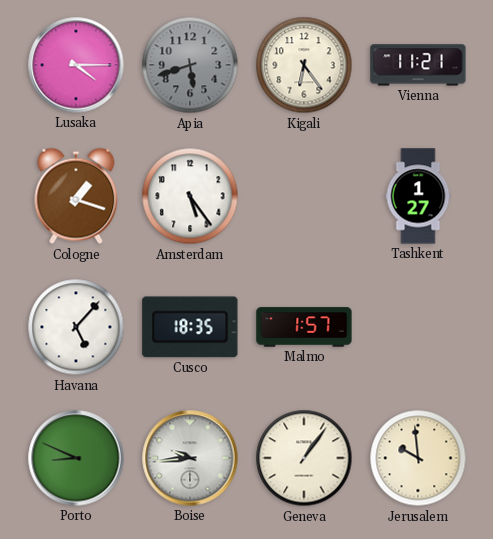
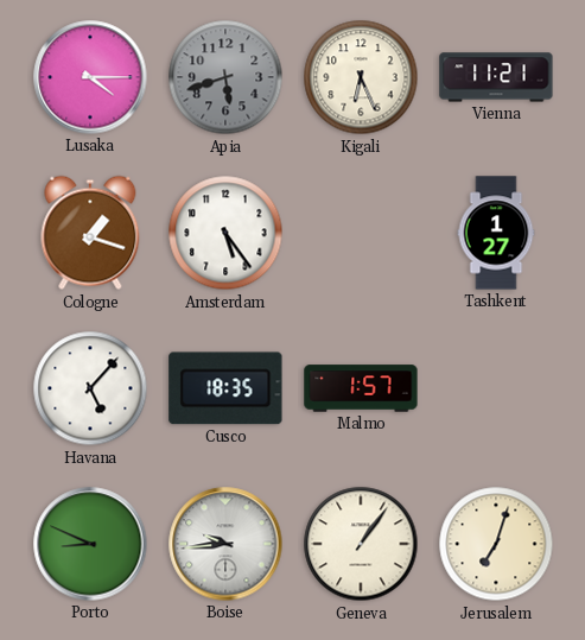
Kigali: 6:24 -> 6:26
Jerusalem: 9:59 -> 7:03
